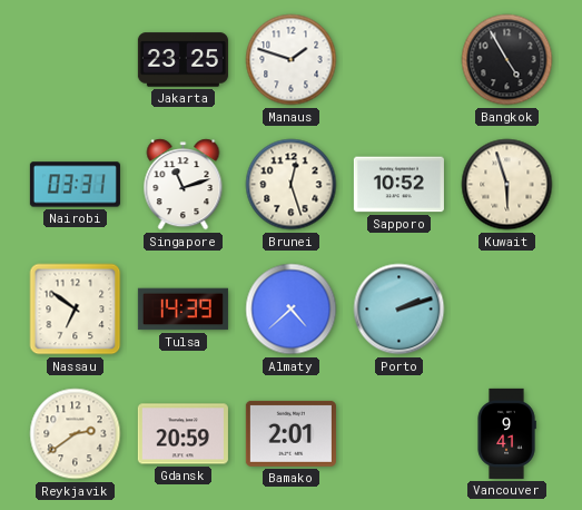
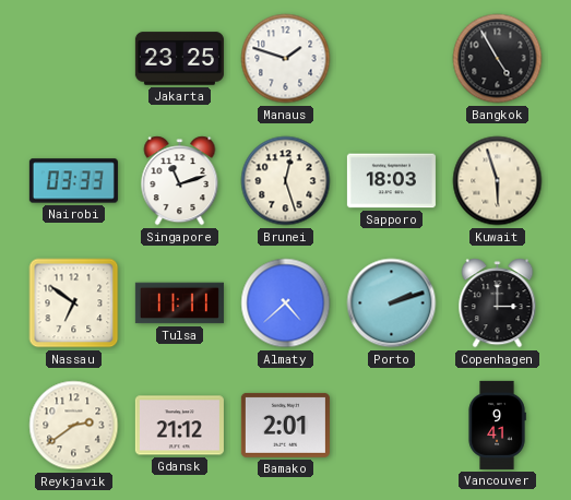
Nairobi: 03:31 -> 03:33
Sapporo: 10:52 -> 18:03
Tulsa: 14:39 -> 11:11
Copenhagen: none -> 3:00
Gdansk: 20:59 -> 21:12
